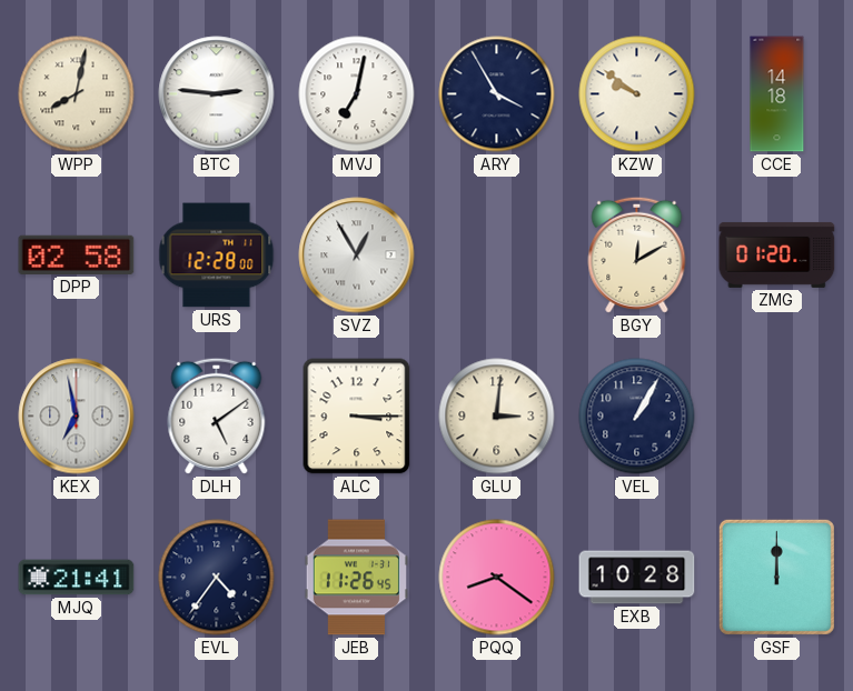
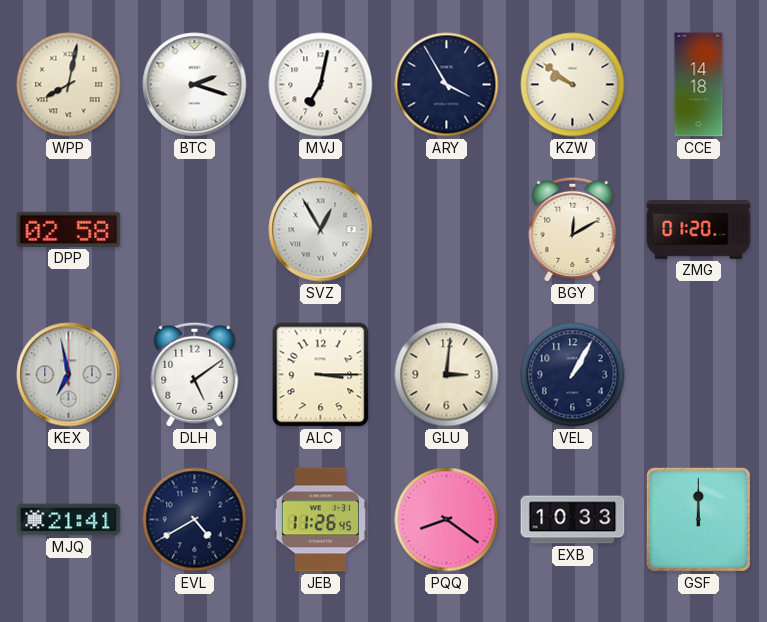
BTC: 2:46 -> 2:18
URS: 12:28 -> none
EVL: 4:36 -> 4:40
EXB: 10:28 -> 10:33
